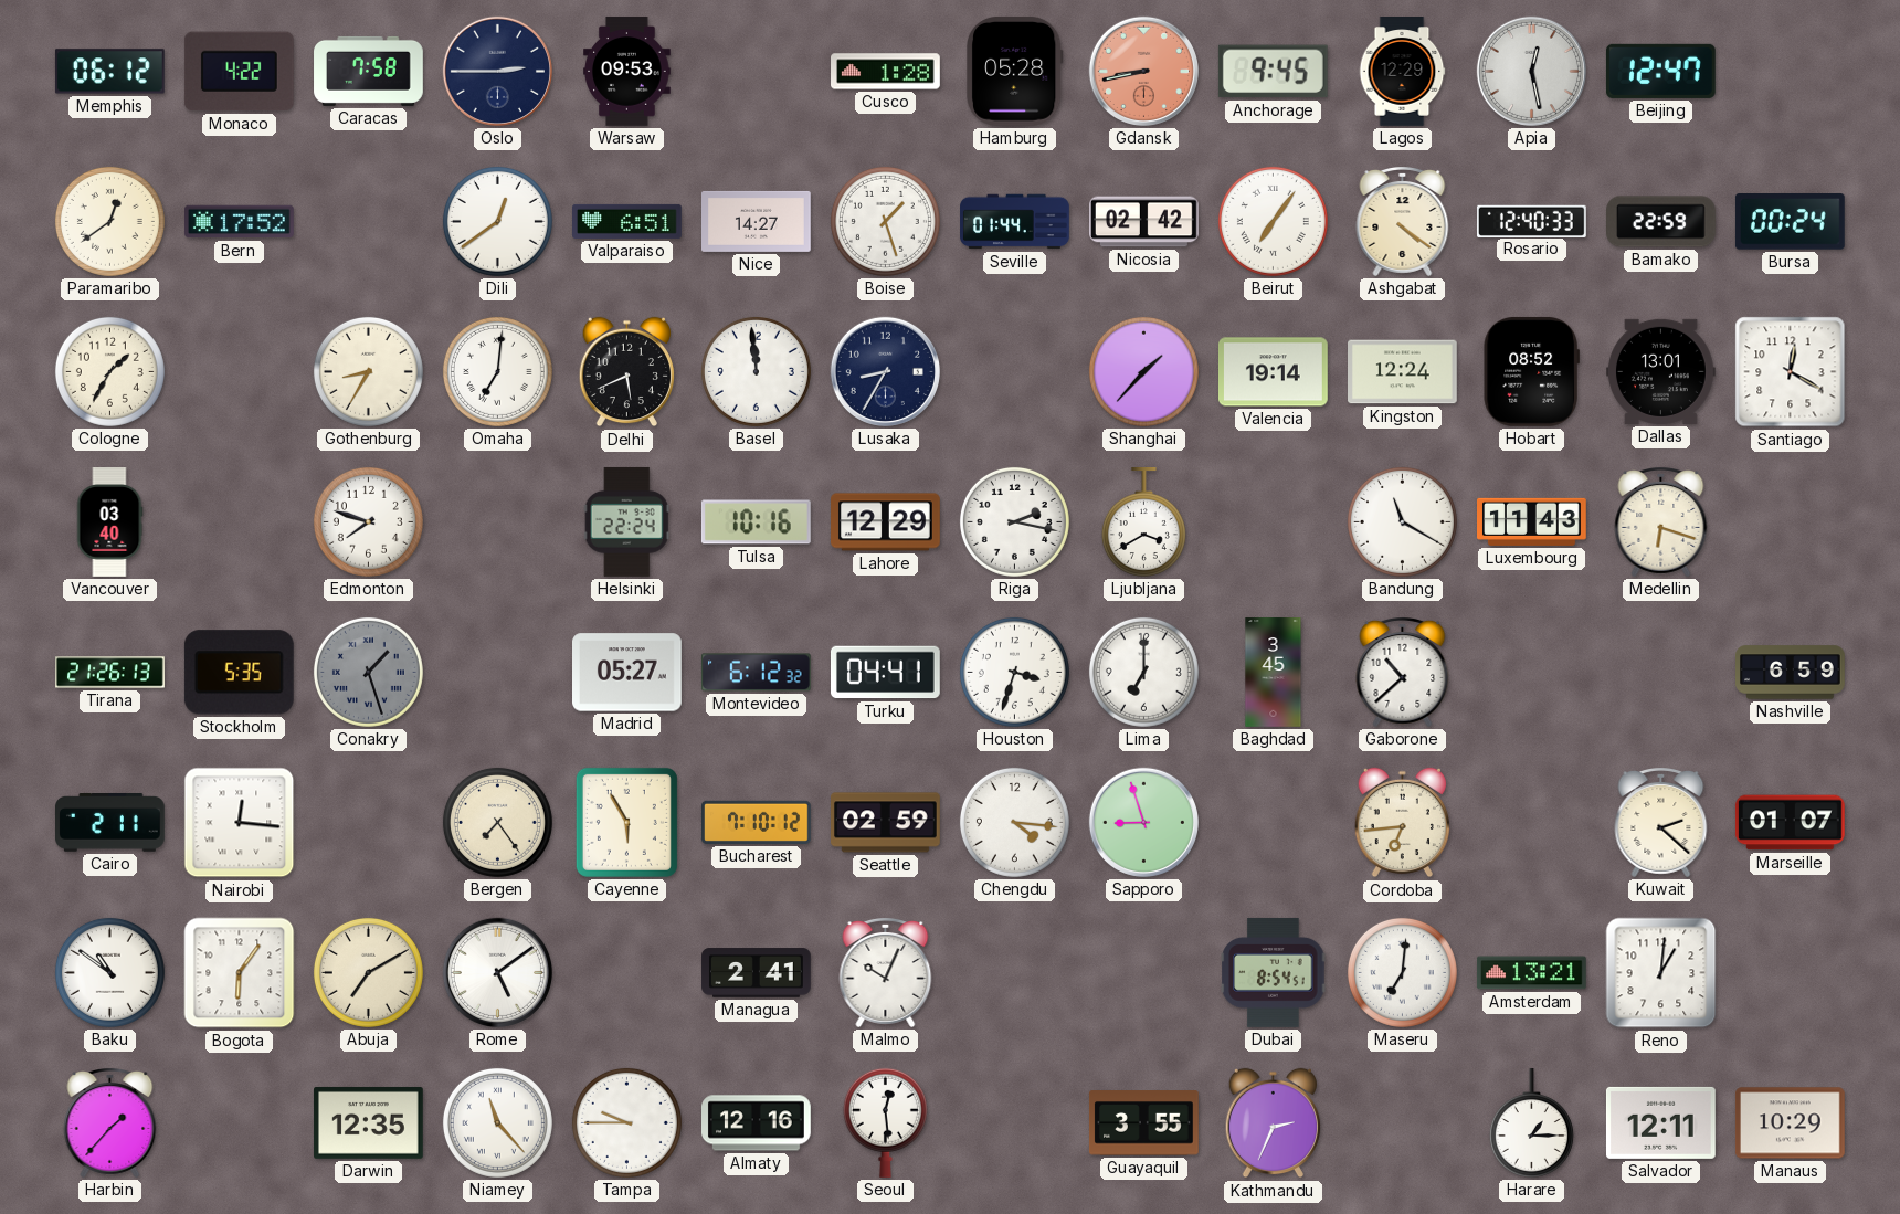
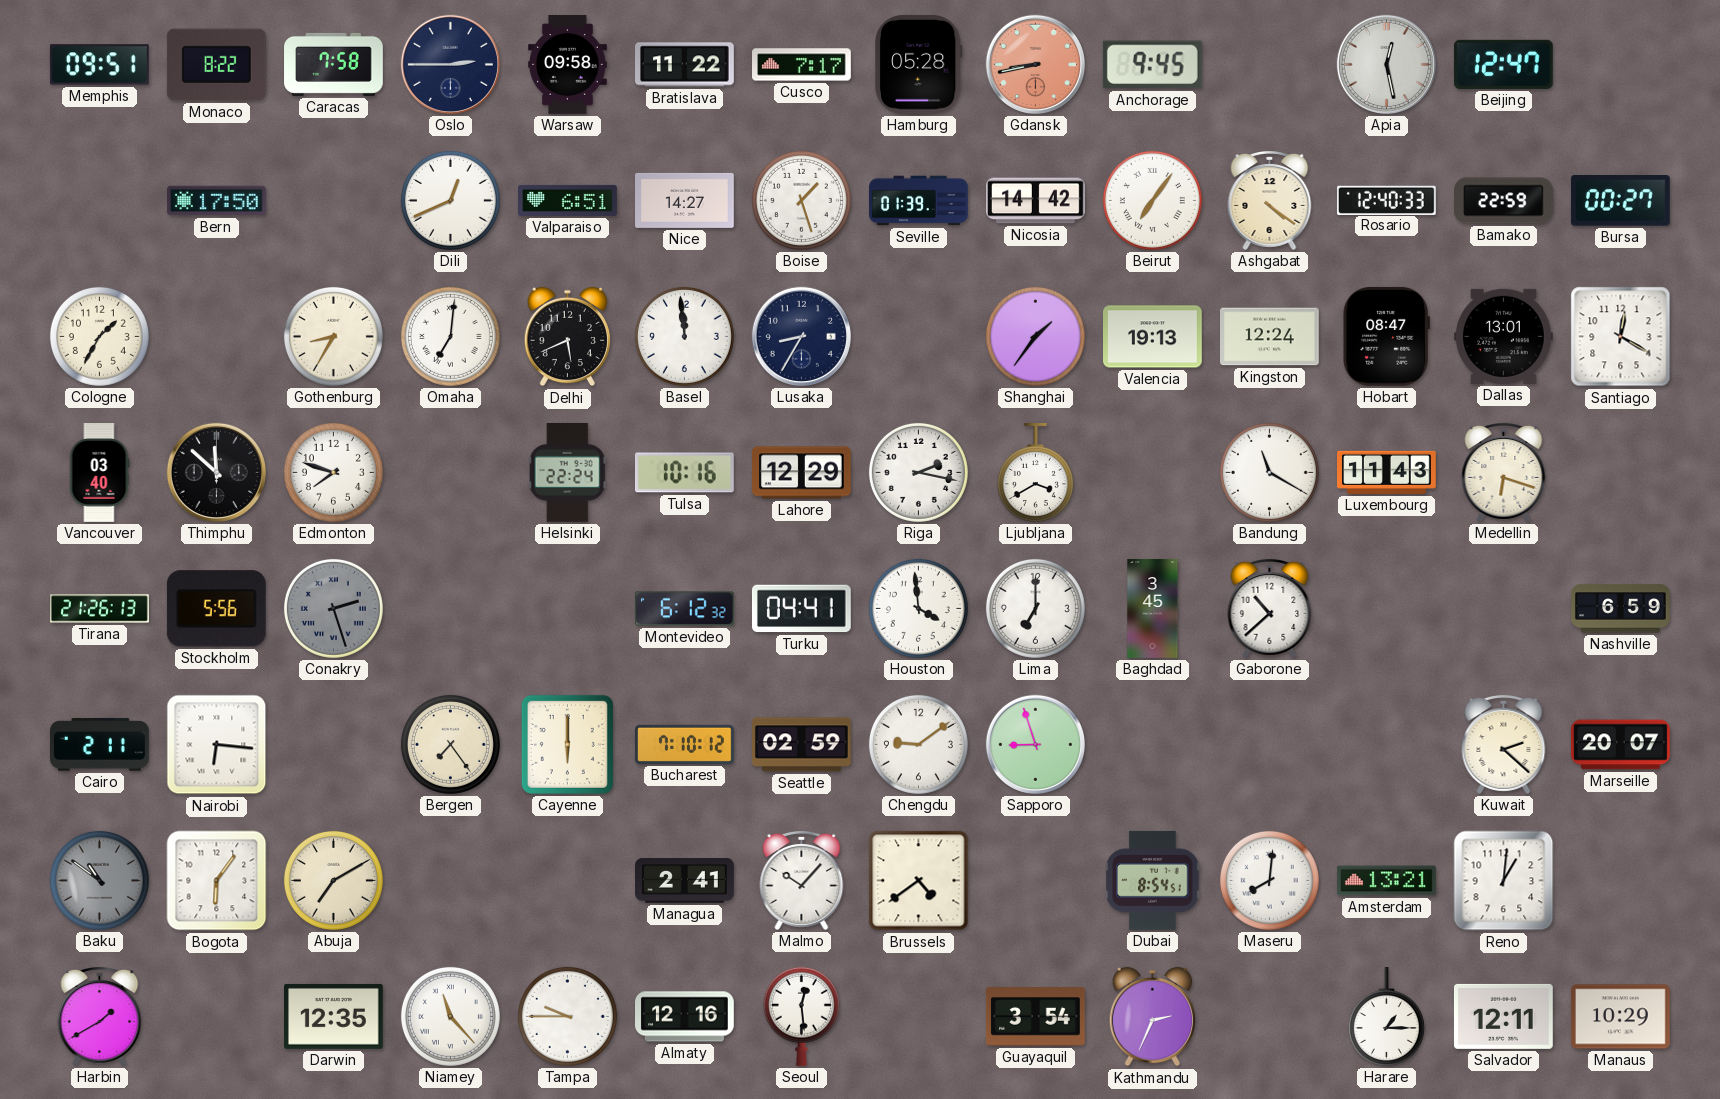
Memphis: 06:12 -> 09:51
Monaco: 4:22 -> 8:22
Warsaw: 09:53 -> 09:58
Bratislava: none -> 11:22
Cusco: 1:28 -> 7:17
Lagos: 12:29 -> none
Paramaribo: 12:39 -> none
Bern: 17:52 -> 17:50
Dili: 12:39 -> 12:41
Seville: 01:44 -> 01:39
Nicosia: 02:42 -> 14:42
Bursa: 00:24 -> 00:27
Shanghai: 1:37 -> 1:36
Valencia: 19:14 -> 19:13
Hobart: 08:52 -> 08:47
Thimphu: none -> 11:52
Stockholm: 5:35 -> 5:56
Conakry: 1:27 -> 2:27
Madrid: 05:27 -> none
Houston: 3:33 -> 3:59
Nairobi: 12:16 -> 6:16
Cayenne: 5:55 -> 6:00
Chengdu: 4:16 -> 9:09
Cordoba: 6:44 -> none
Marseille: 01:07 -> 20:07
Baku dial: white -> grey
Rome: 5:09 -> none
Malmo: 10:04 -> 10:07
Brussels: none -> 4:39
Maseru: 7:01 -> 8:01
Harbin: 1:37 -> 1:40
Guayaquil: 3:55 -> 3:54
